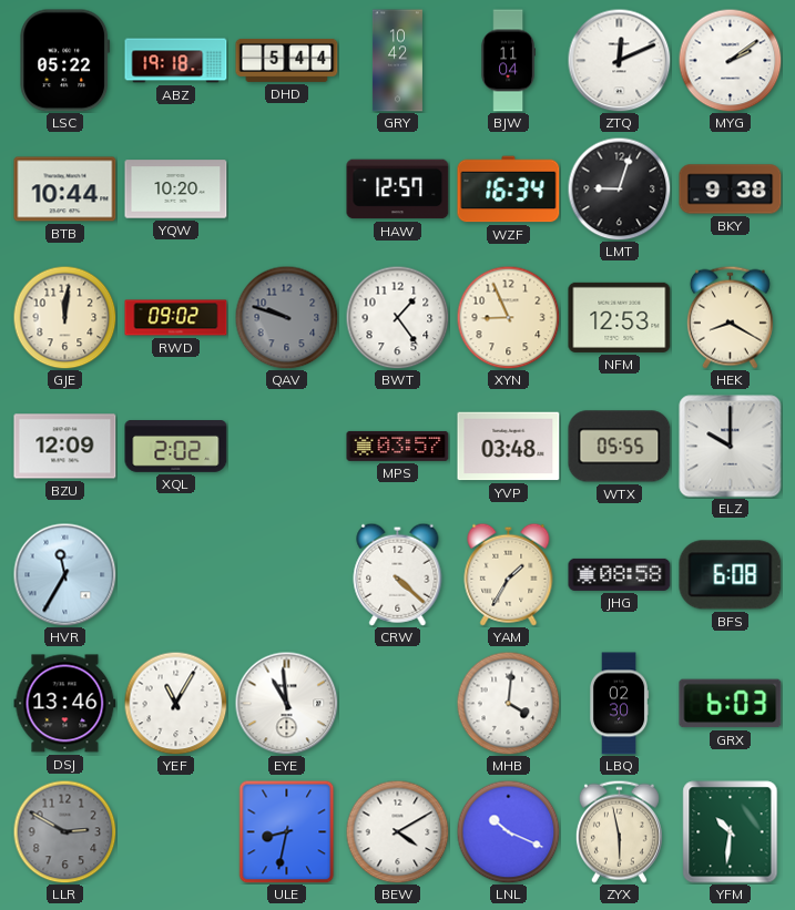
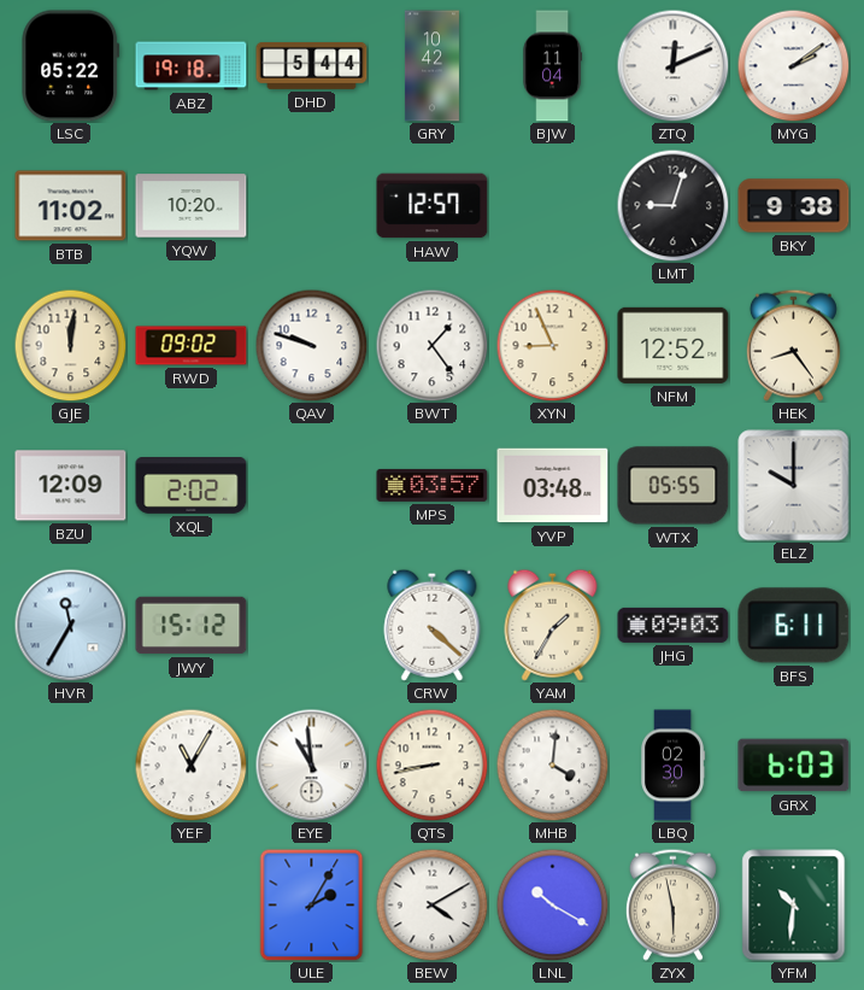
BTB: 10:44 -> 11:02
WZF: 16:34 -> none
QAV dial: grey -> white
NFM: 12:53 -> 12:52
HEK: 8:20 -> 8:24
JWY: none -> 15:12
JHG: 08:58 -> 09:03
BFS: 6:08 -> 6:11
DSJ: 13:46 -> none
QTS: none -> 8:43
LLR: 2:50 -> none
ULE: 8:32 -> 2:05
LNL: 10:19 -> 10:20
